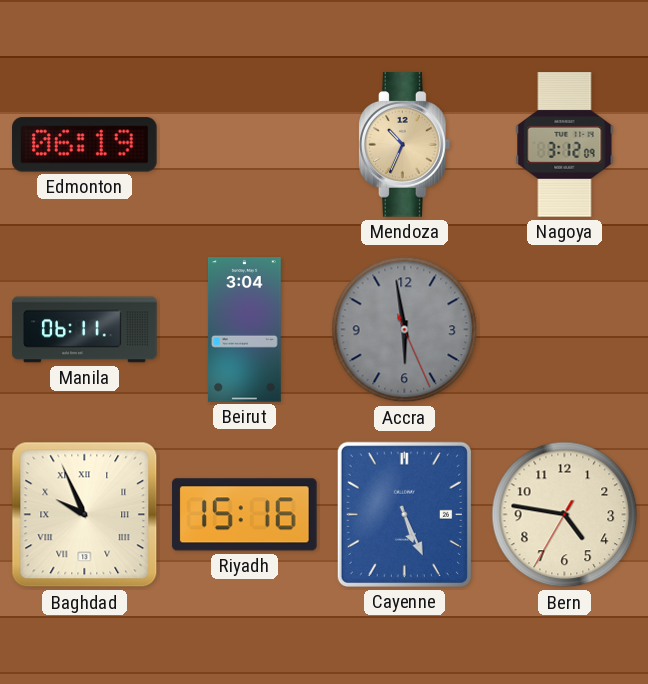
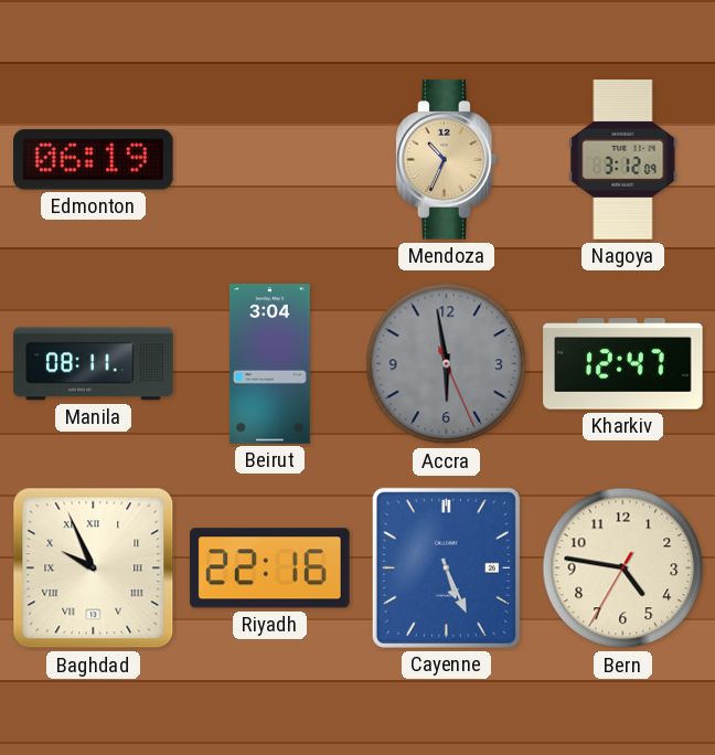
Manila: 06:11 -> 08:11
Kharkiv: none -> 12:47
Riyadh: 15:16 -> 22:16
